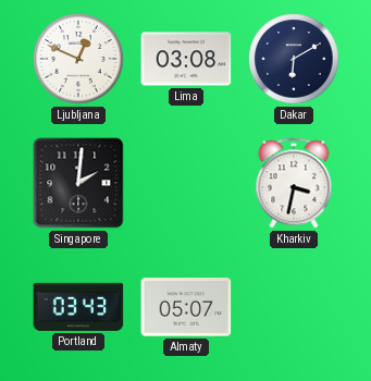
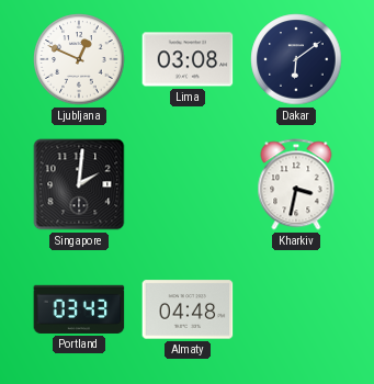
Dakar: 6:10 -> 6:09
Almaty: 05:07 -> 04:48
